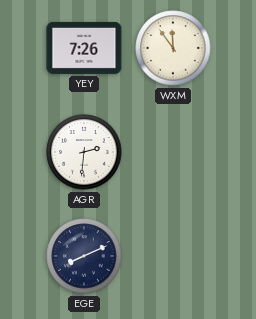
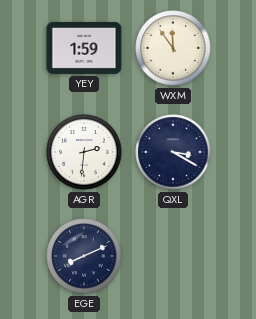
YEY: 7:26 -> 1:59
QXL: none -> 3:20
